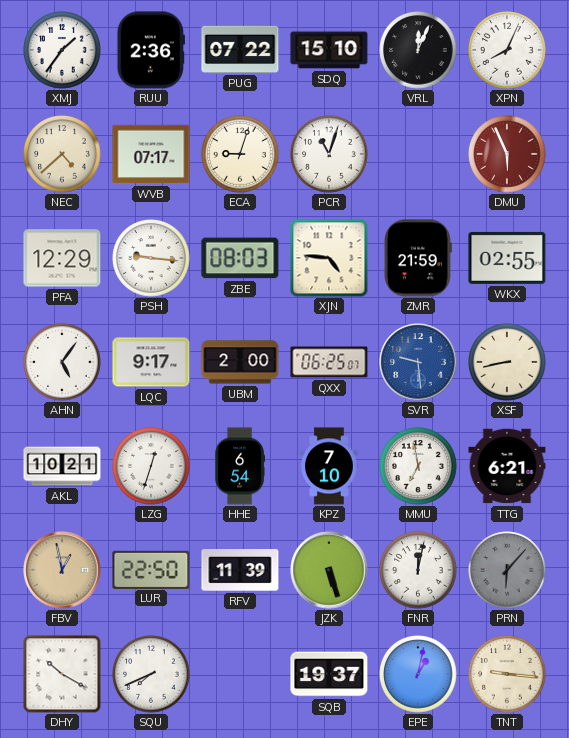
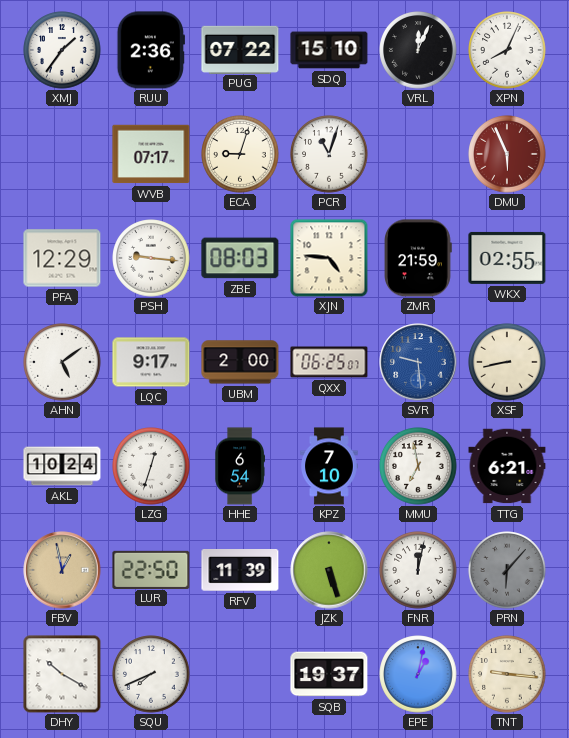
NEC: 4:38 -> none
AHN: 5:06 -> 5:09
AKL: 10:21 -> 10:24
